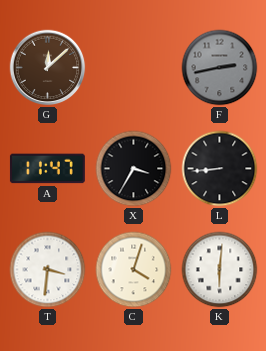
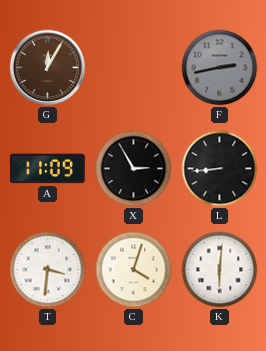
G: 12:08 -> 12:05
A: 11:47 -> 11:09
X: 3:35 -> 2:55
